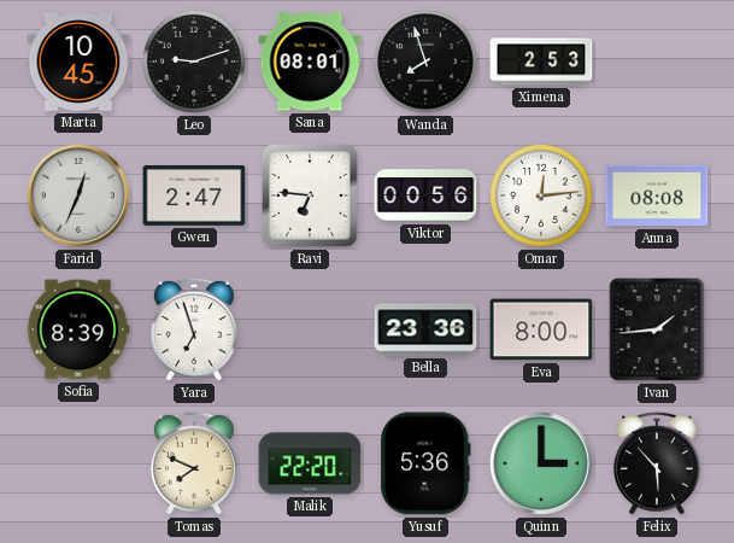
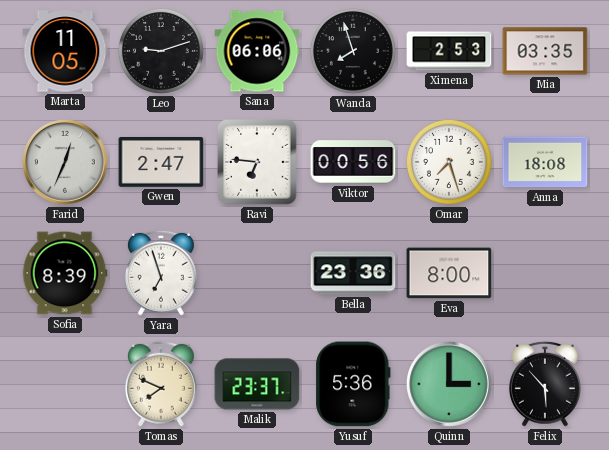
Marta: 10:45 -> 11:05
Sana: 08:01 -> 06:06
Mia: none -> 03:35
Omar: 12:14 -> 7:27
Anna: 08:08 -> 18:08
Ivan: 1:44 -> none
Malik: 22:20 -> 23:37
